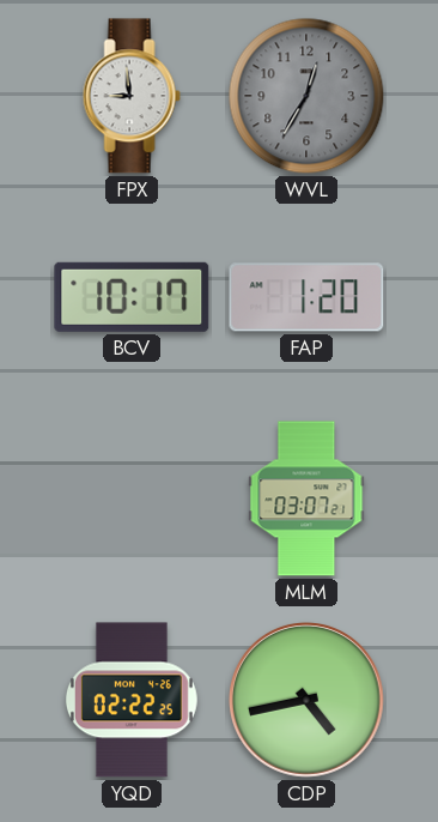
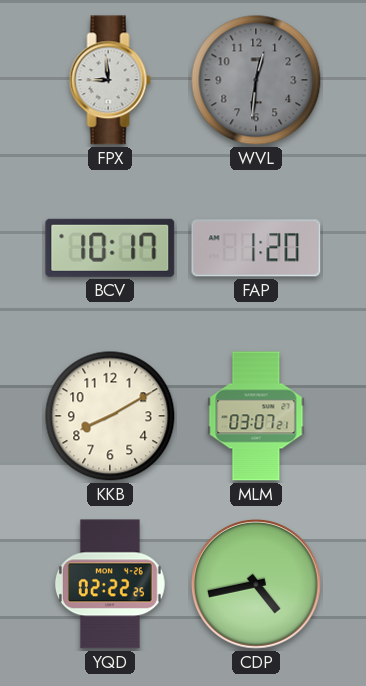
WVL: 12:35 -> 12:31
KKB: none -> 8:10
